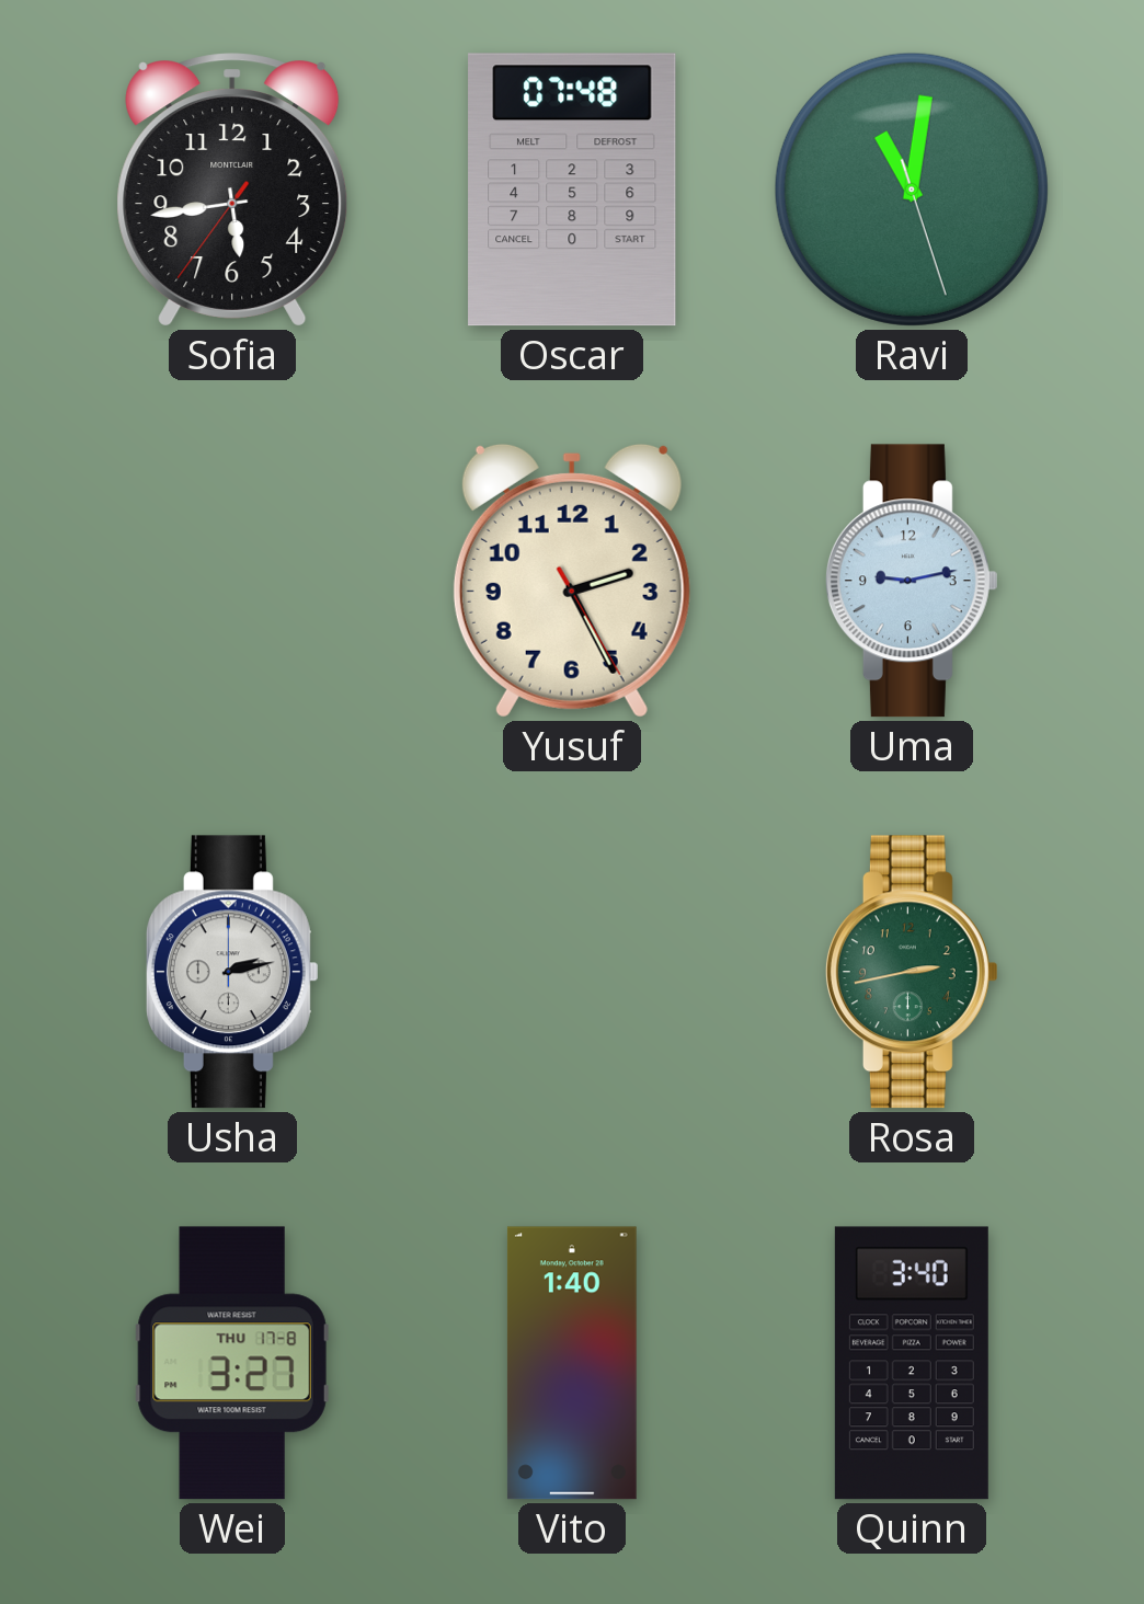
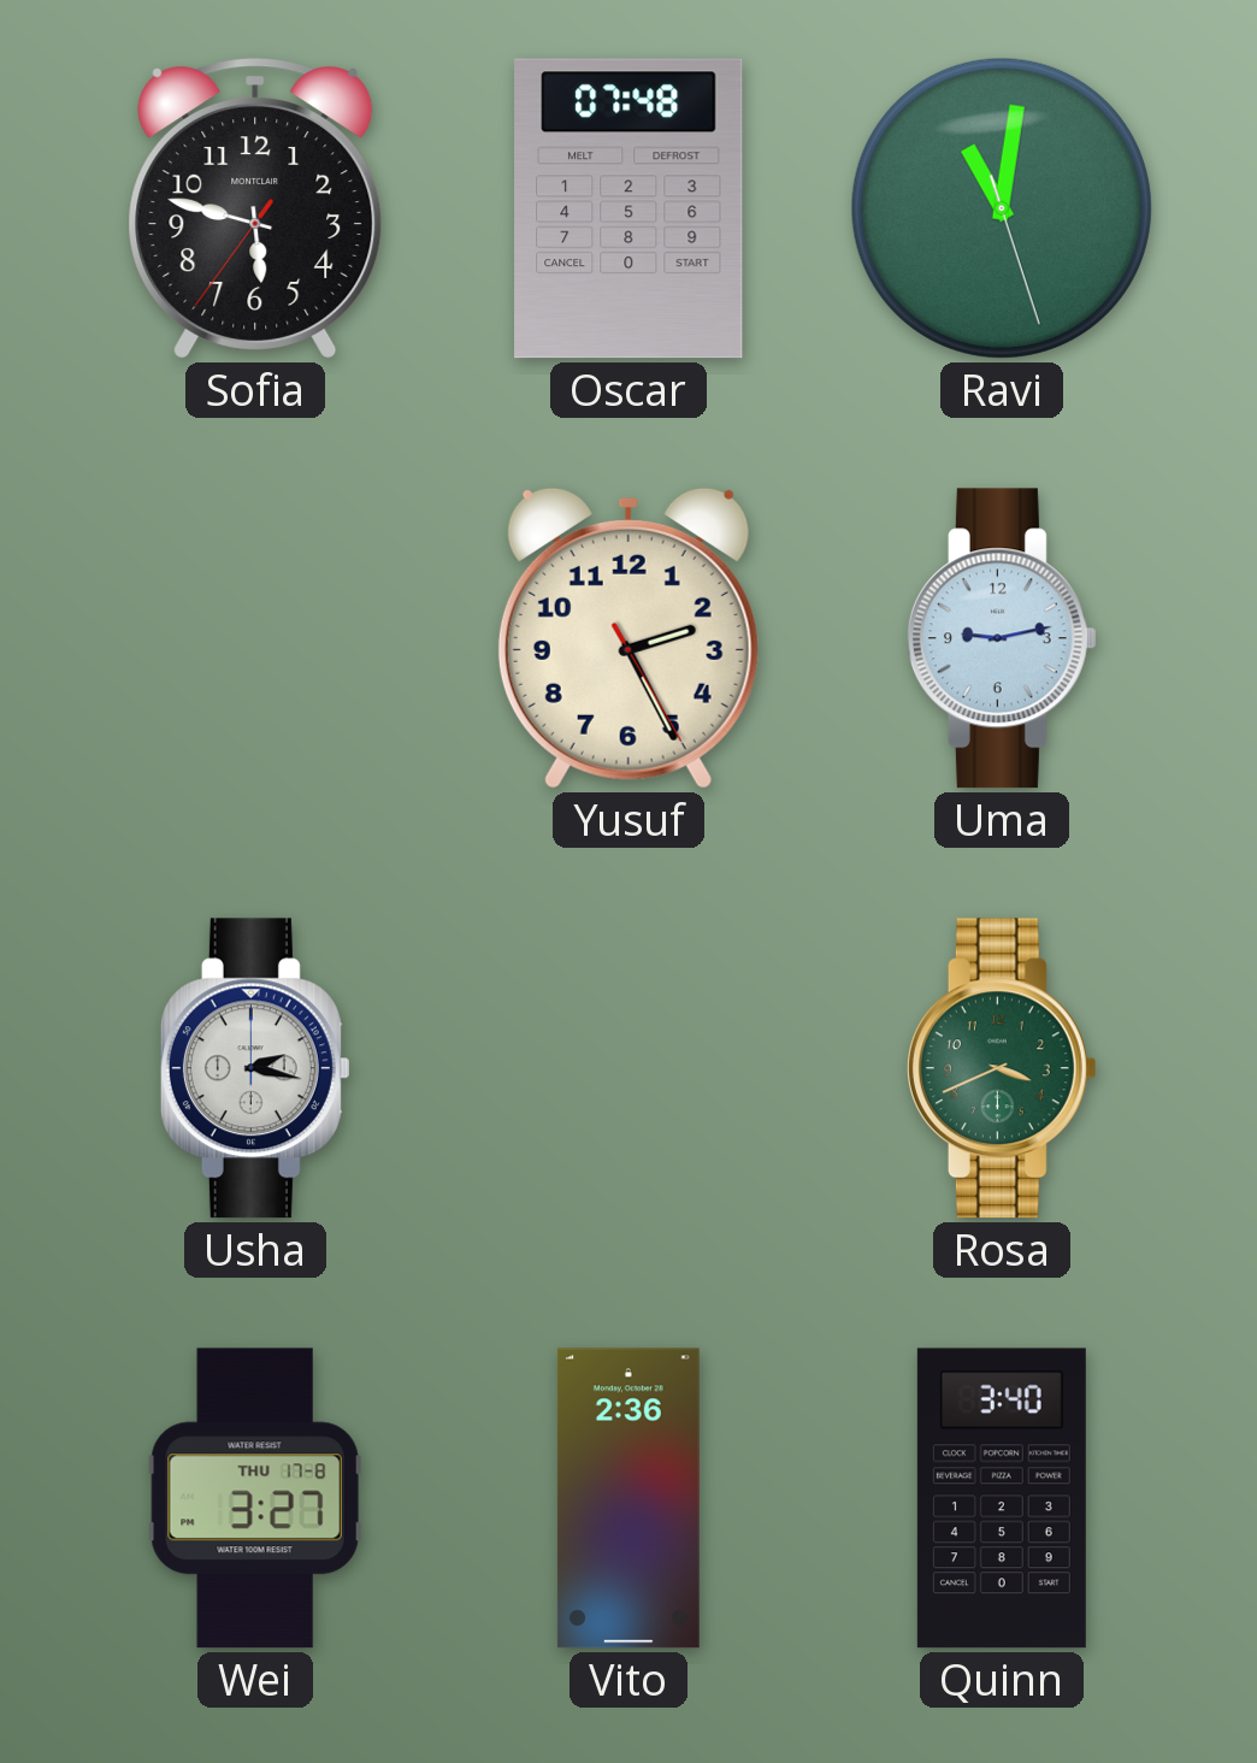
Sofia: 5:43 -> 5:47
Usha: 2:13 -> 2:17
Rosa: 2:43 -> 3:41
Vito: 1:40 -> 2:36
